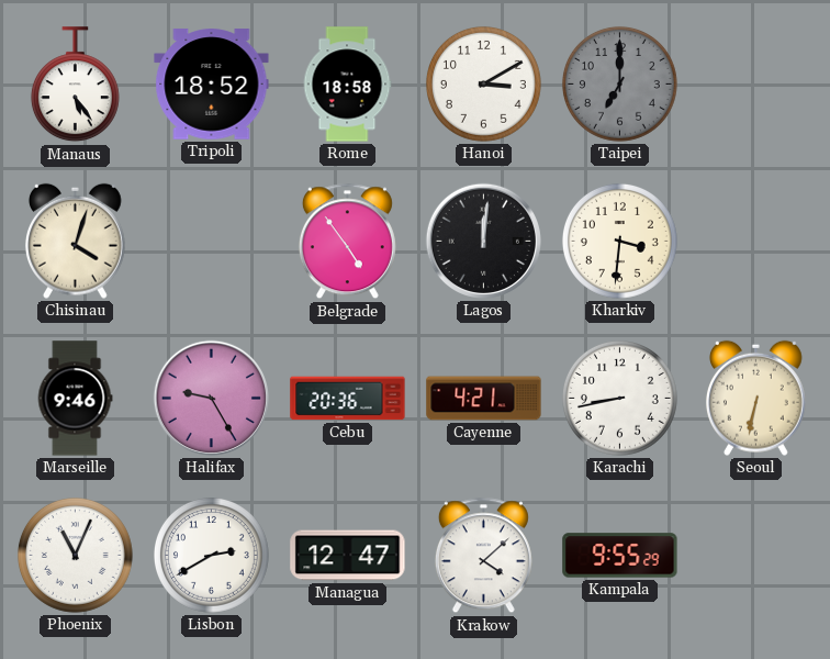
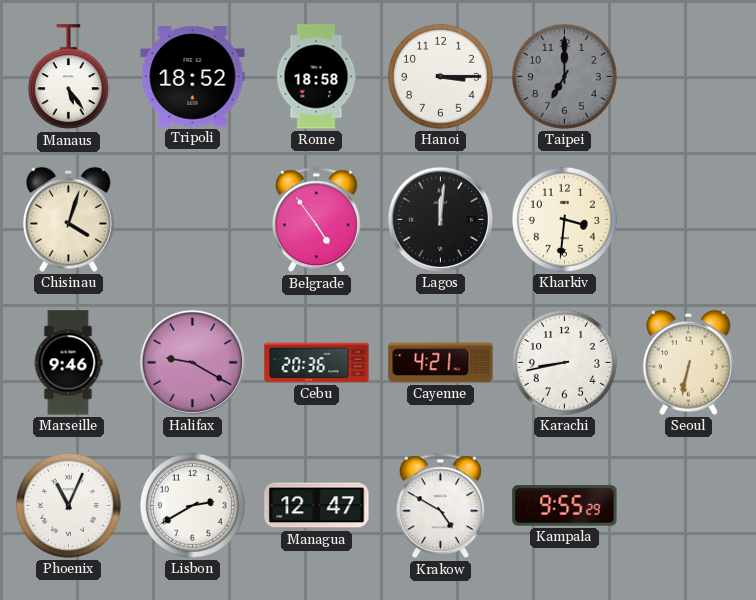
Hanoi: 3:10 -> 3:15
Halifax: 9:25 -> 9:20
Krakow: 4:08 -> 4:50
